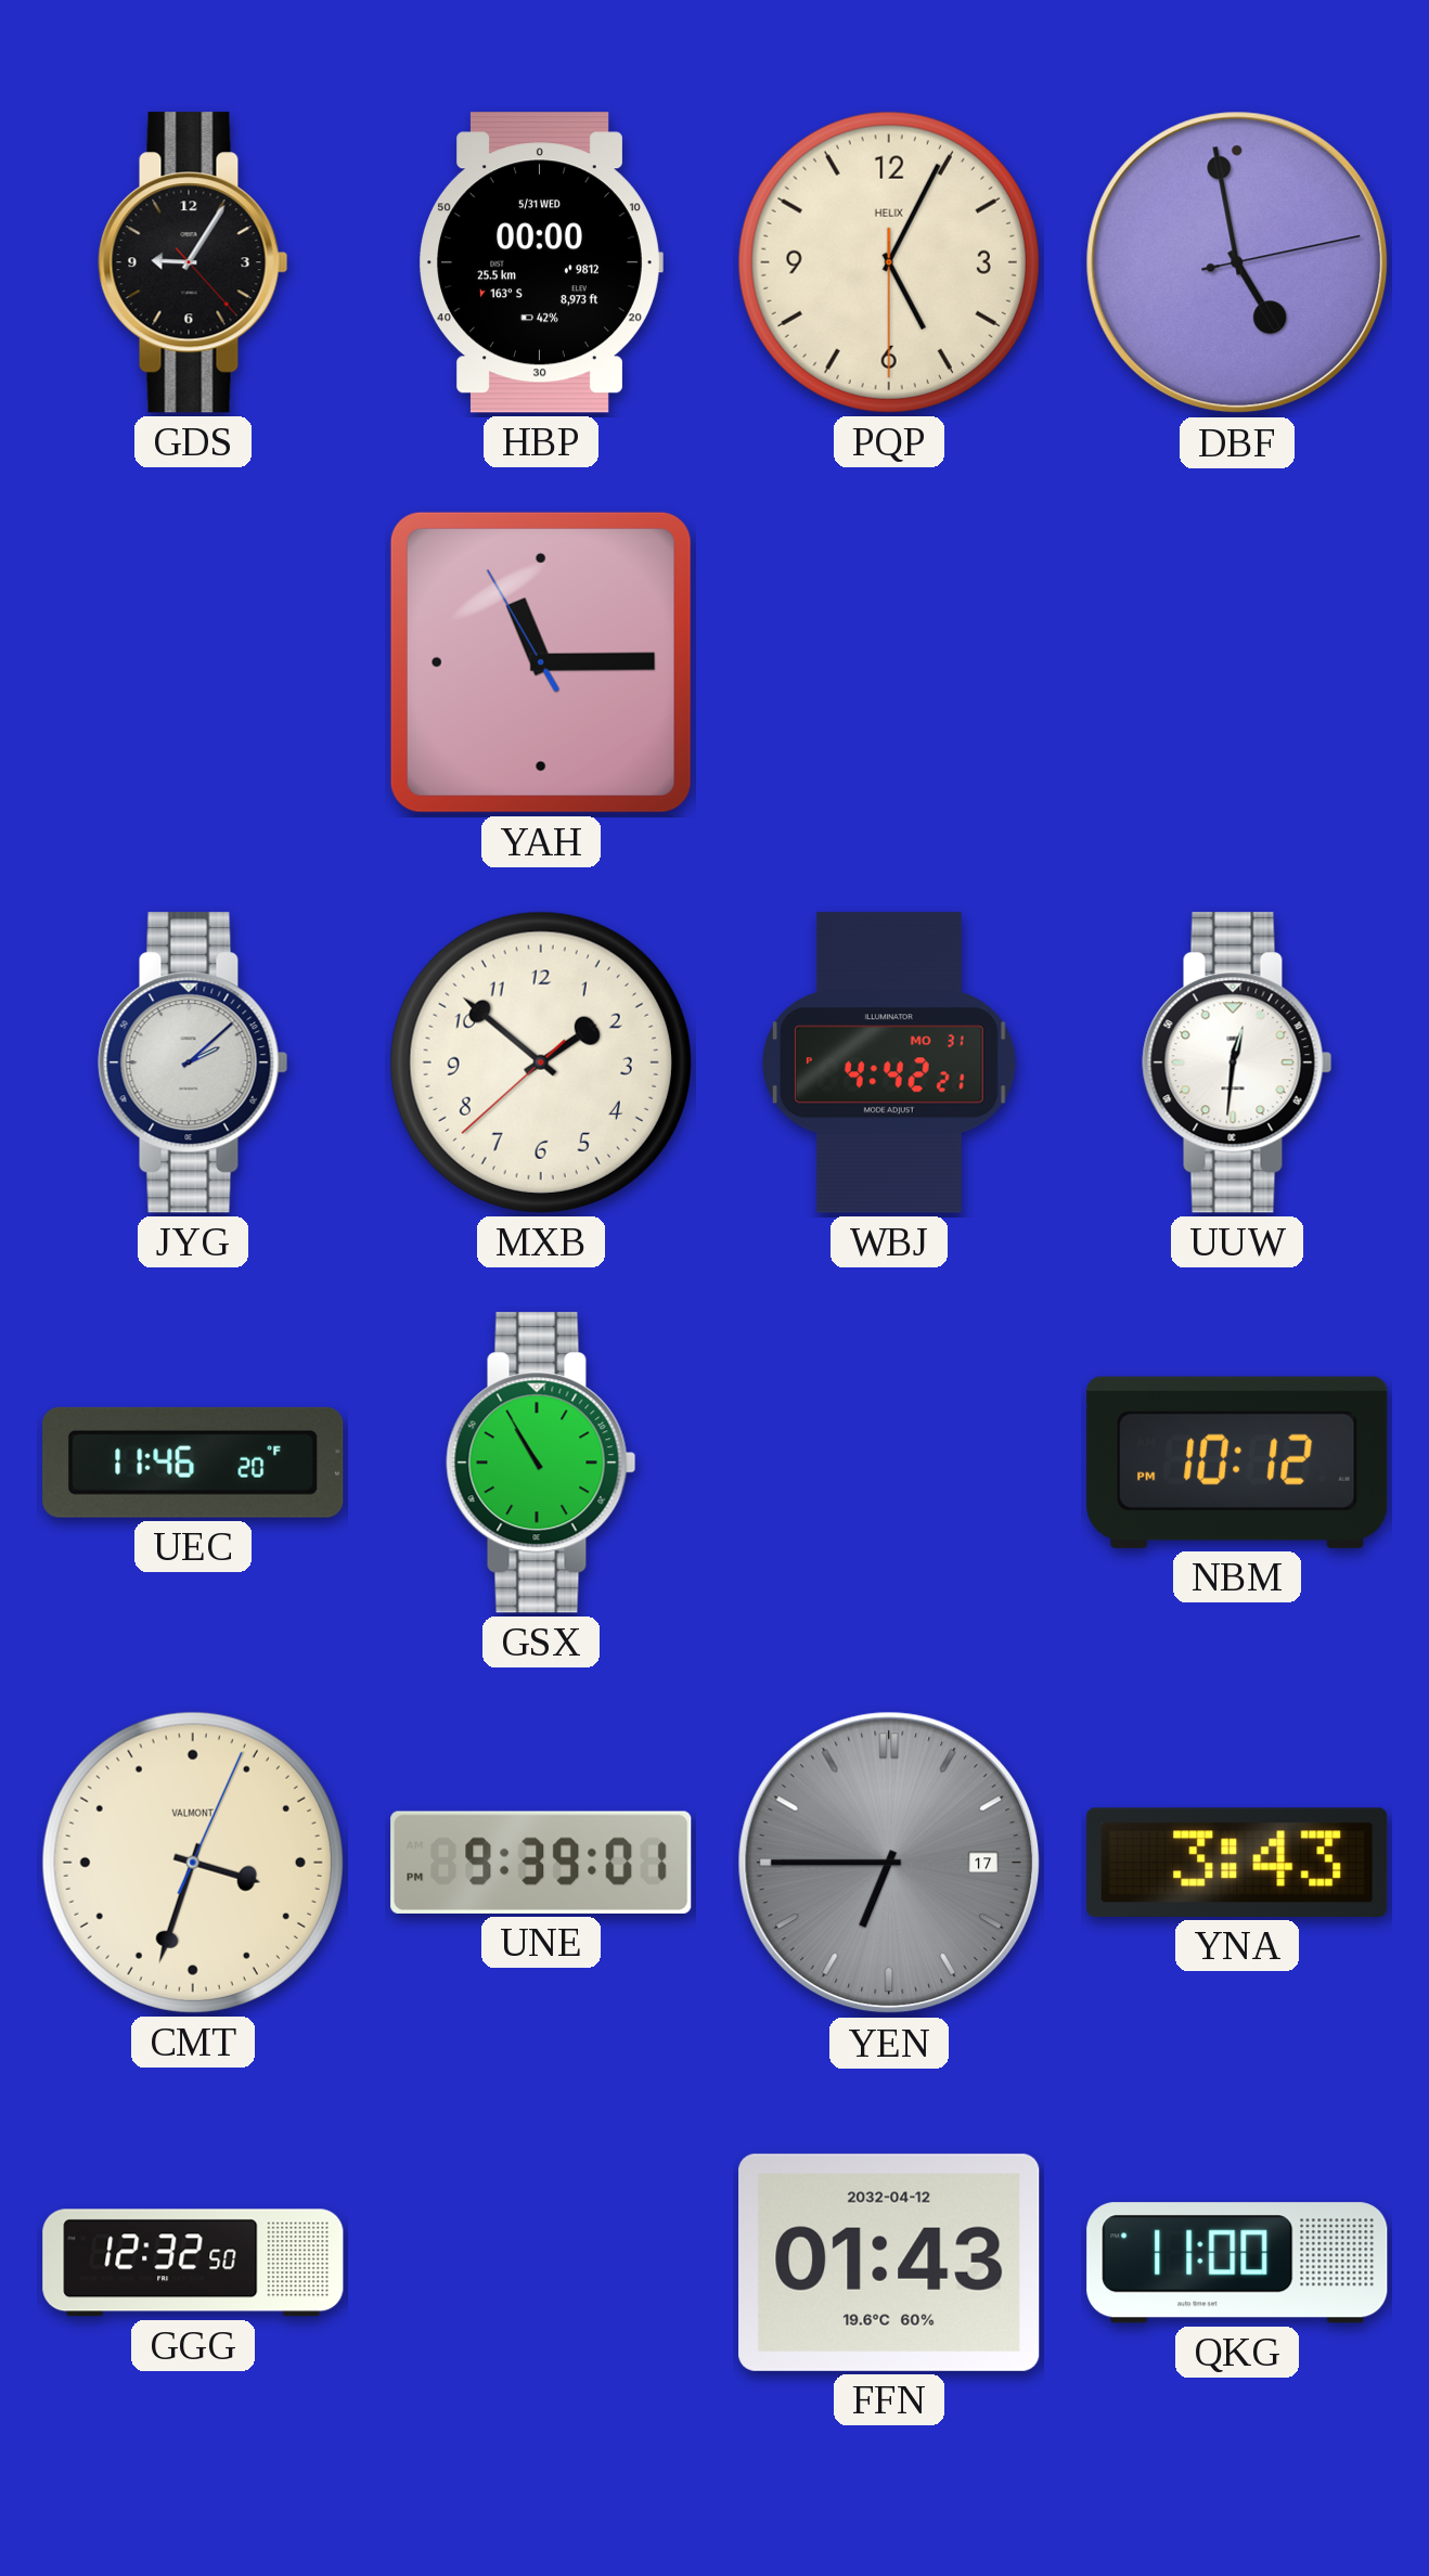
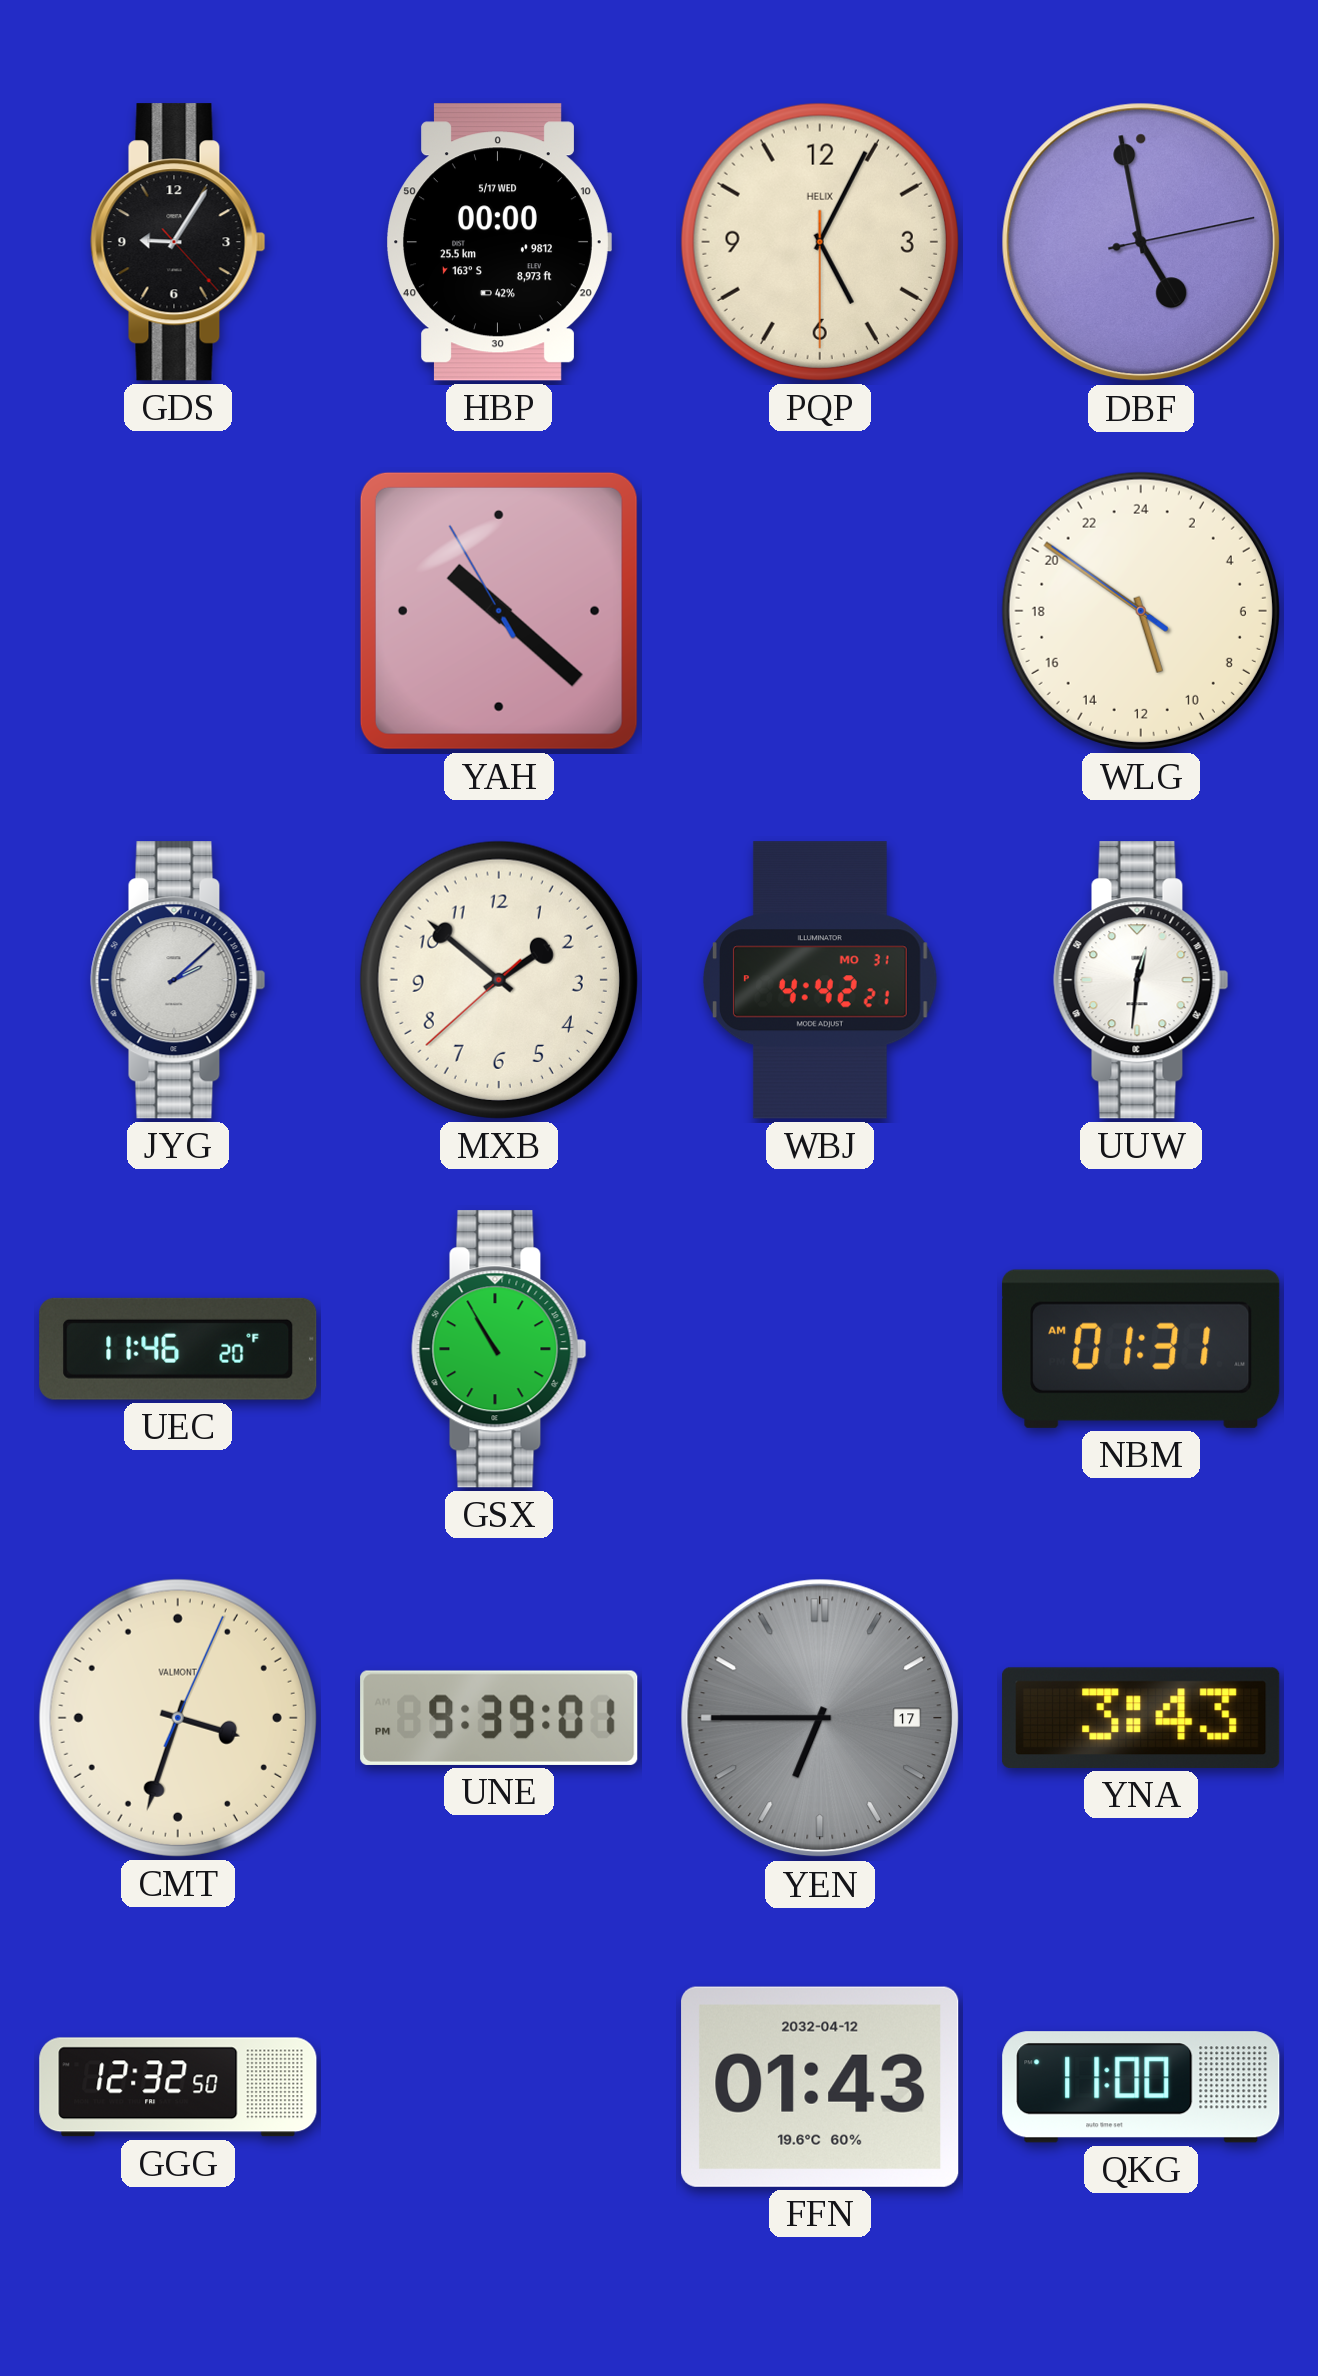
HBP date: 5/31 WED -> 5/17 WED
YAH: 11:14 -> 10:21
WLG: none -> 10:50
NBM: 10:12 -> 01:31
